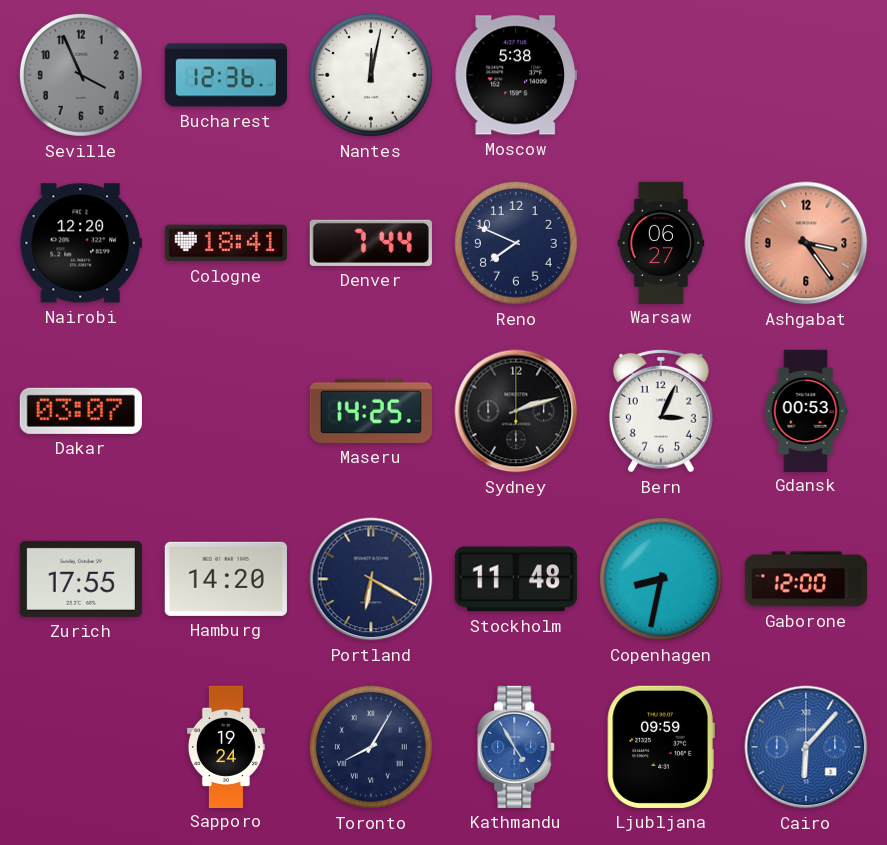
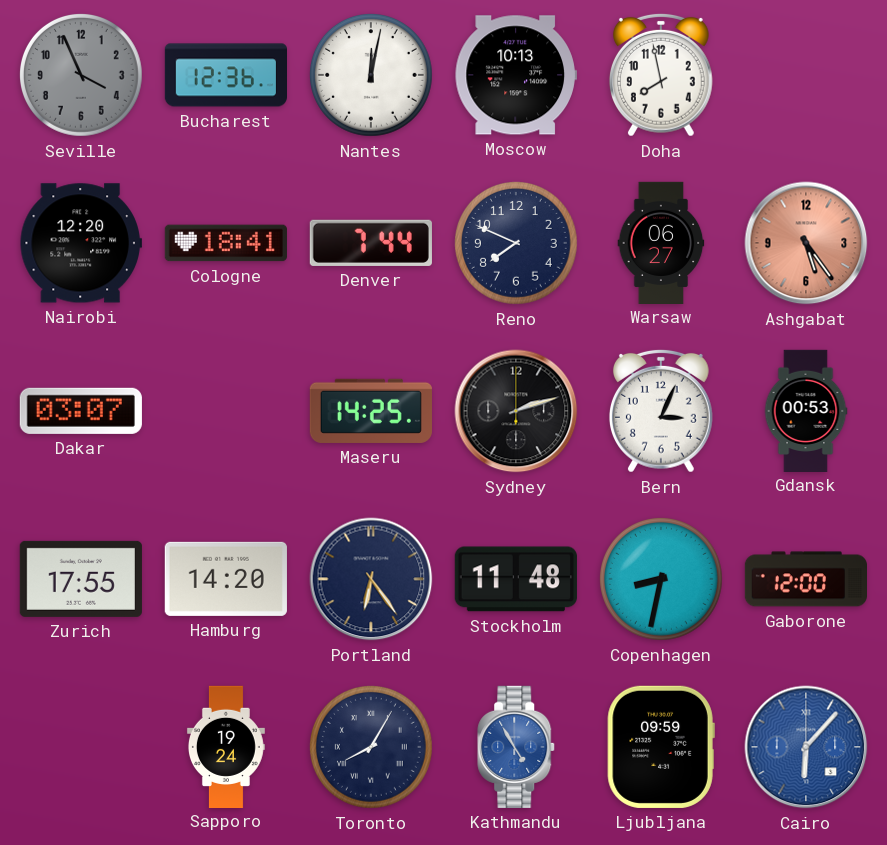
Moscow: 5:38 -> 10:13
Doha: none -> 7:58
Ashgabat: 3:24 -> 5:24
Portland: 6:20 -> 6:24
